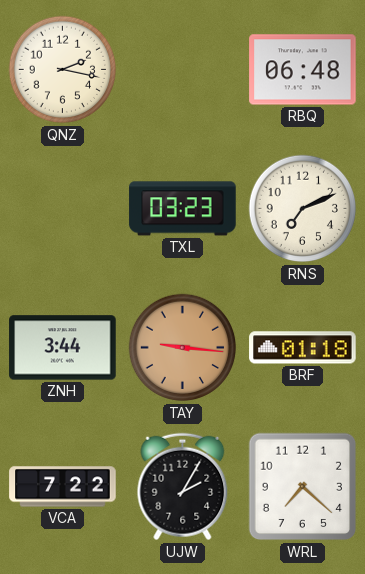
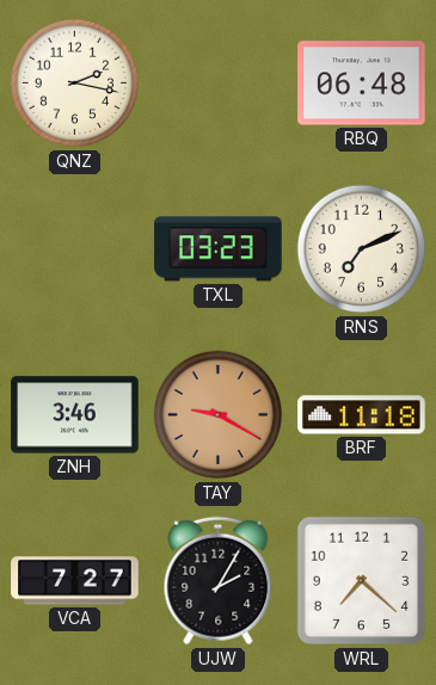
ZNH: 3:44 -> 3:46
TAY: 9:16 -> 9:20
BRF: 01:18 -> 11:18
VCA: 7:22 -> 7:27
